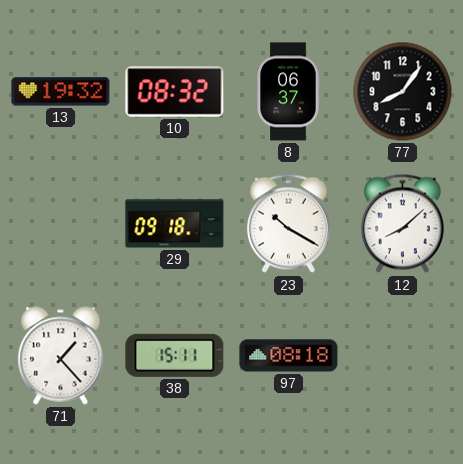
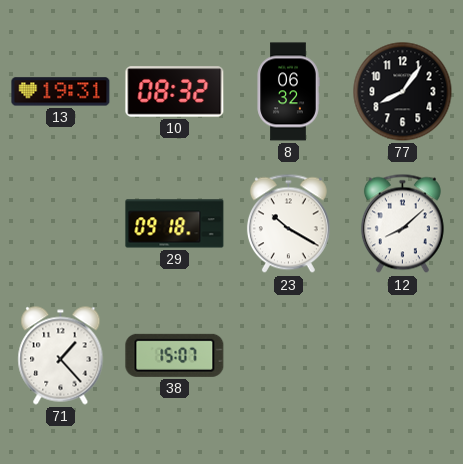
13: 19:32 -> 19:31
8: 06:37 -> 06:32
38: 15:11 -> 15:07
97: 08:18 -> none
